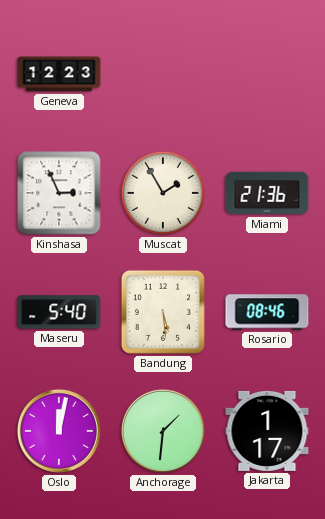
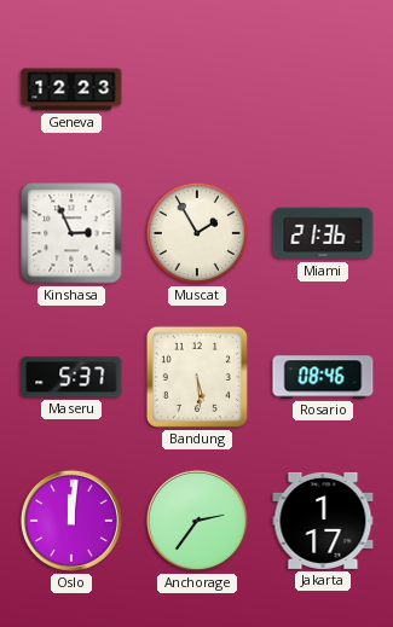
Maseru: 5:40 -> 5:37
Oslo: 12:02 -> 12:01
Anchorage: 1:31 -> 2:36
